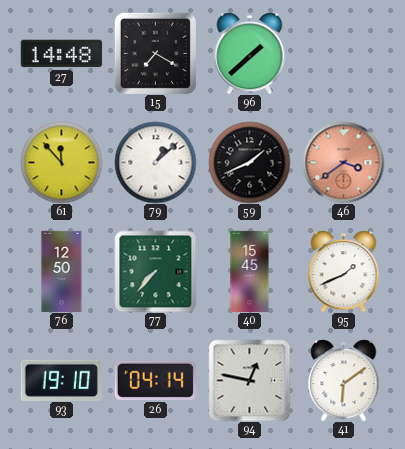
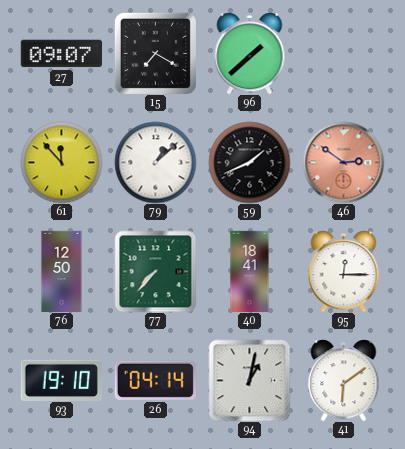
27: 14:48 -> 09:07
46: 3:39 -> 2:51
40: 15:45 -> 18:41
95: 1:41 -> 12:15
94: 12:47 -> 1:02
